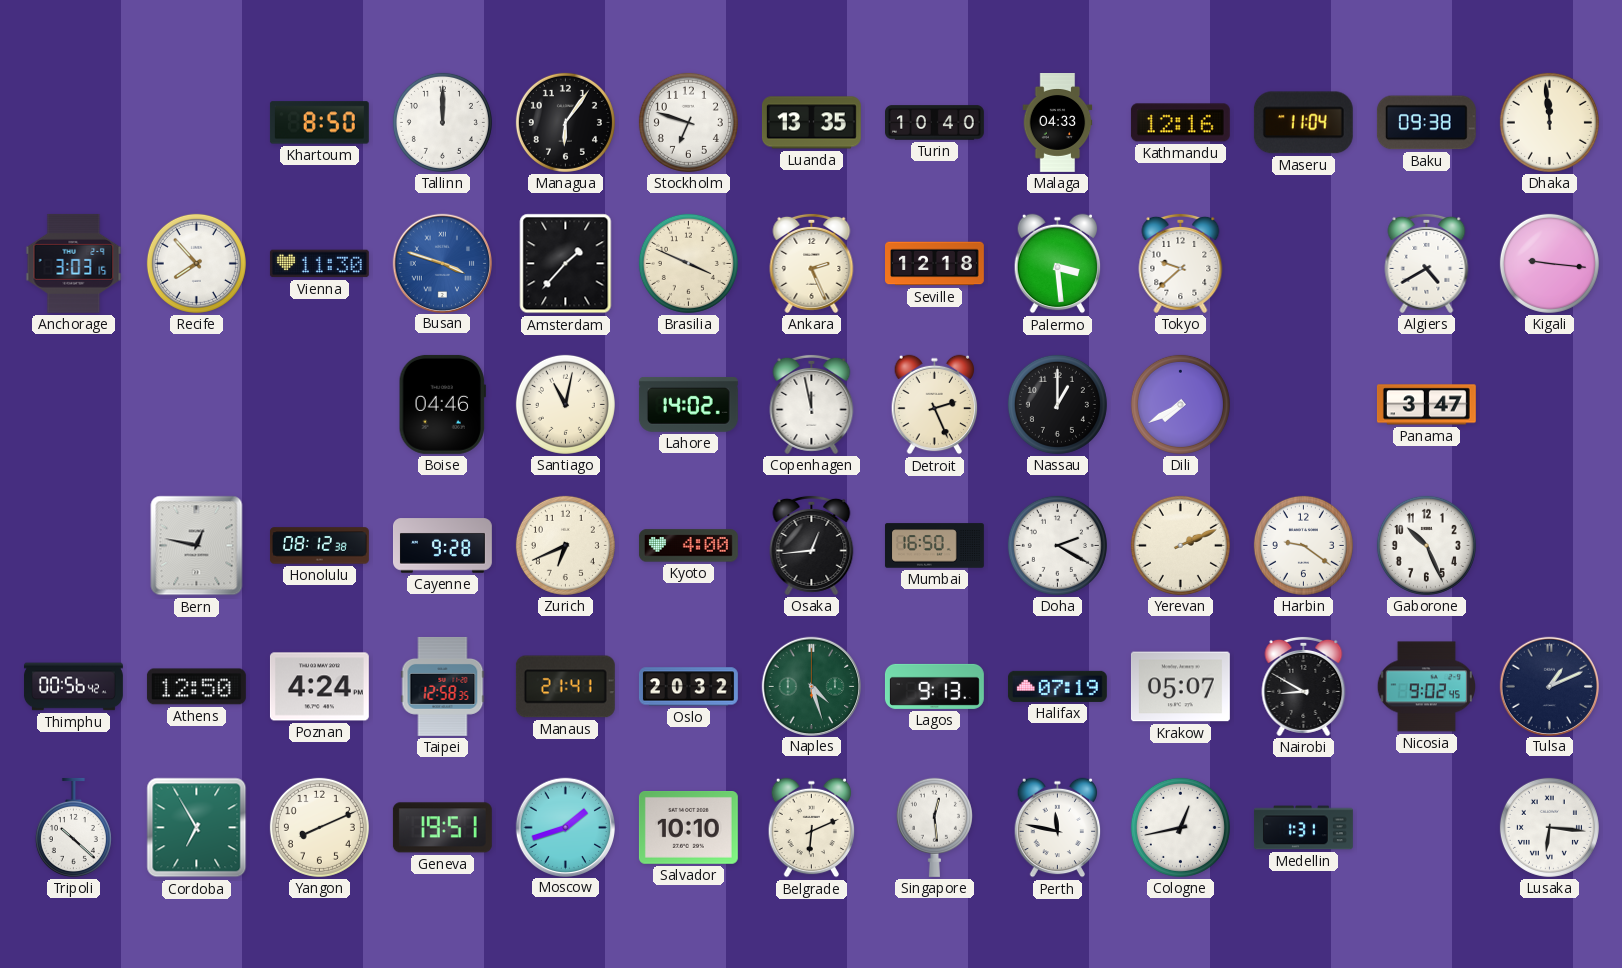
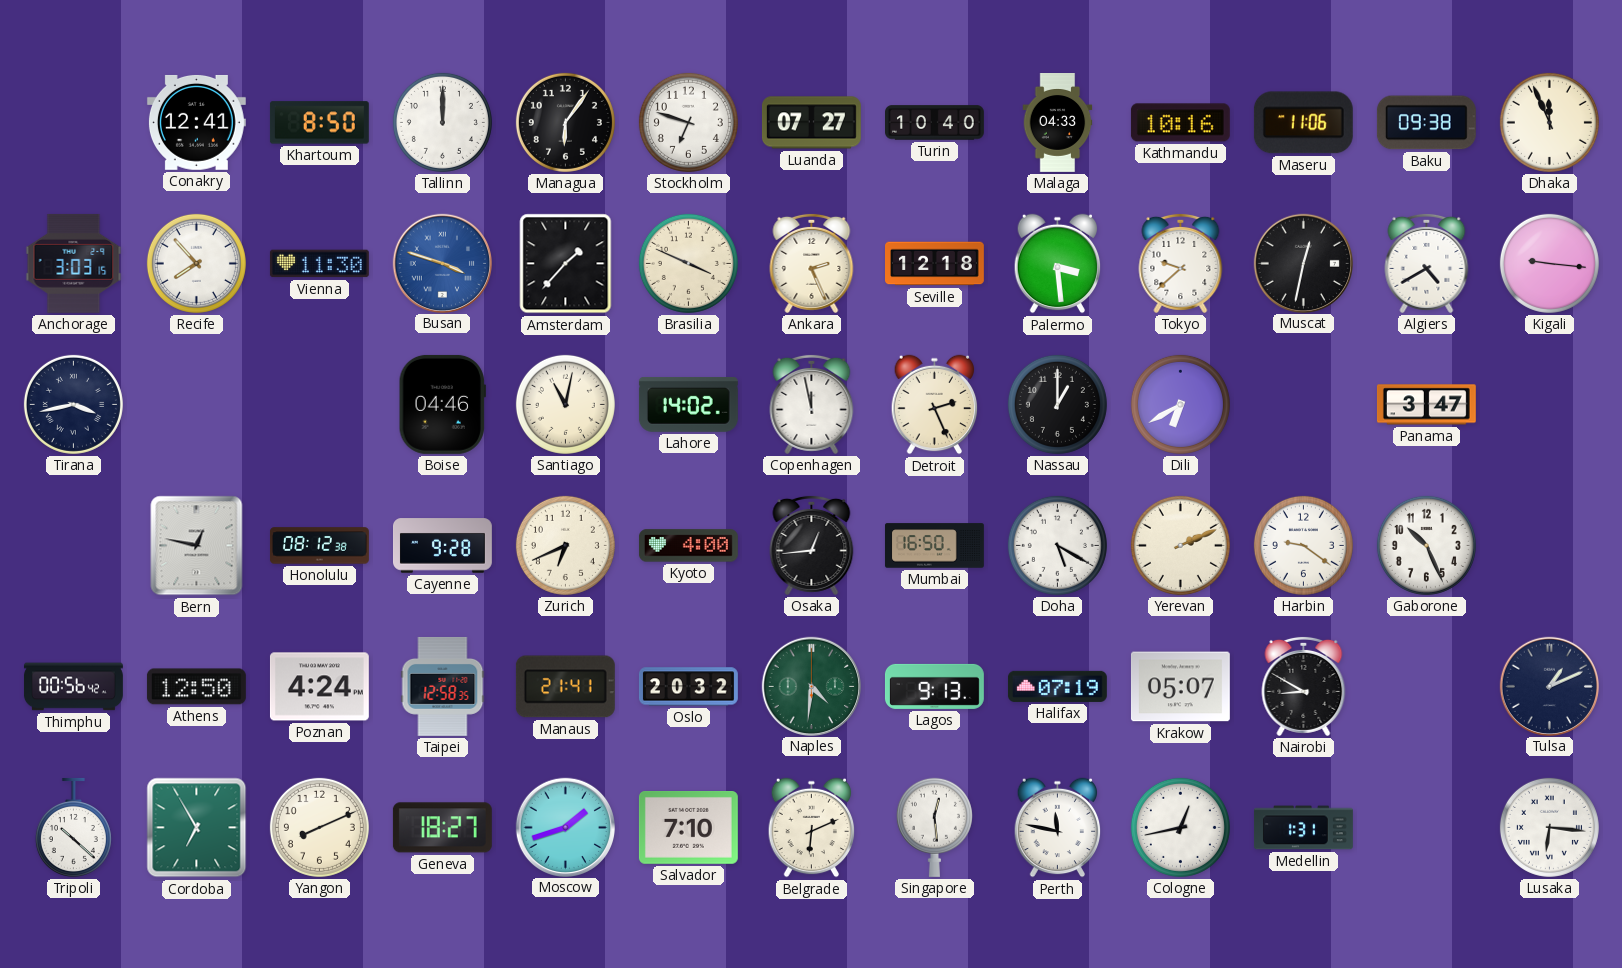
Conakry: none -> 12:41
Luanda: 13:35 -> 07:27
Kathmandu: 12:16 -> 10:16
Maseru: 11:04 -> 11:06
Dhaka: 11:59 -> 11:56
Muscat: none -> 12:32
Tirana: none -> 3:43
Dili: 7:40 -> 6:40
Doha: 2:20 -> 5:20
Naples: 4:27 -> 4:31
Nicosia: 9:02 -> none
Geneva: 19:51 -> 18:27
Salvador: 10:10 -> 7:10
